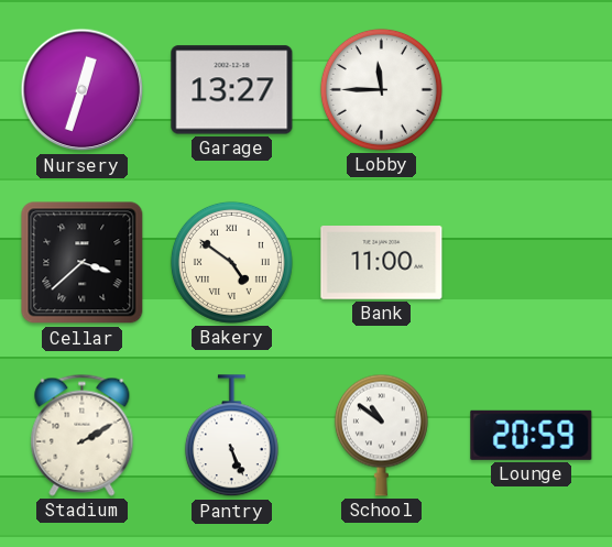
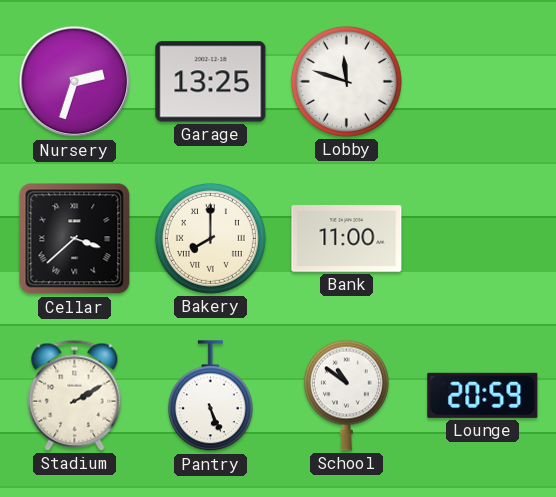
Nursery: 12:33 -> 2:33
Garage: 13:27 -> 13:25
Lobby: 11:45 -> 11:48
Bakery: 4:51 -> 8:00
